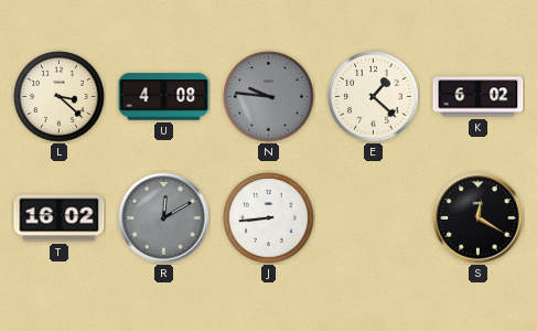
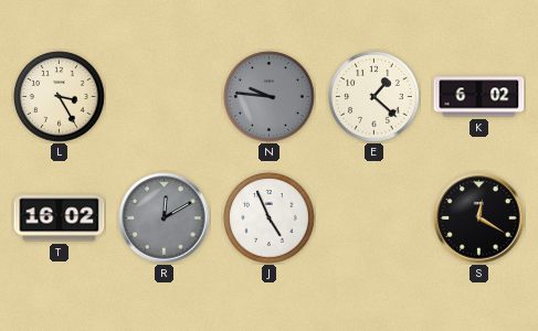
L: 3:22 -> 3:25
U: 4:08 -> none
J: 8:44 -> 4:56
